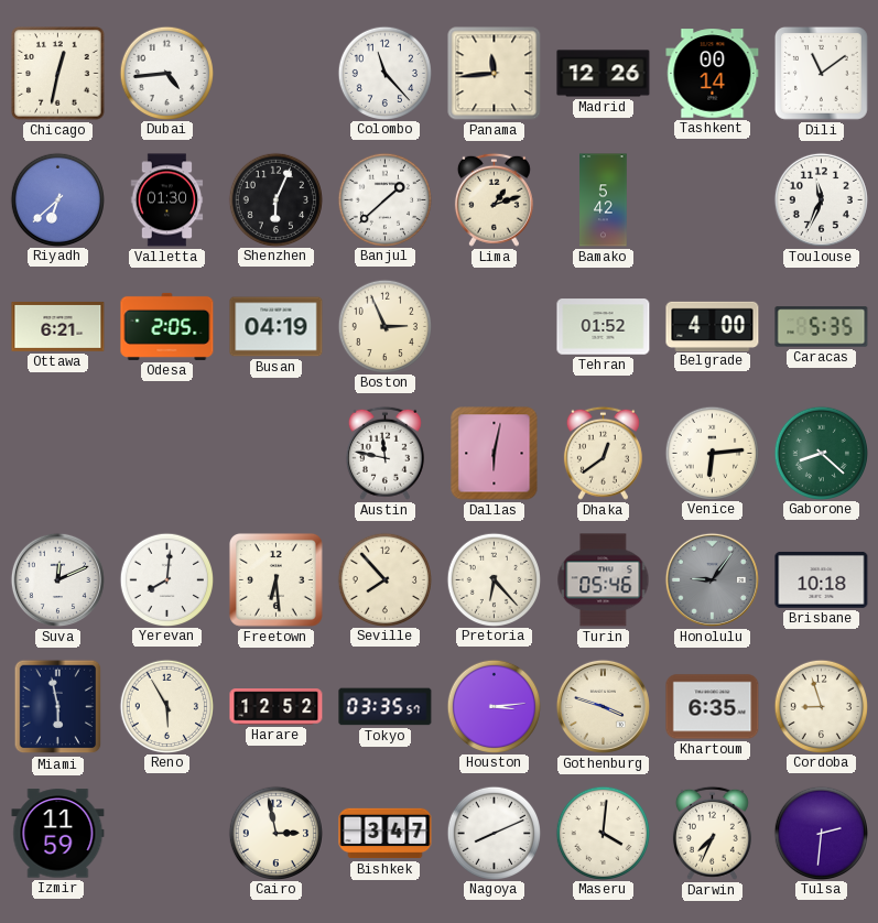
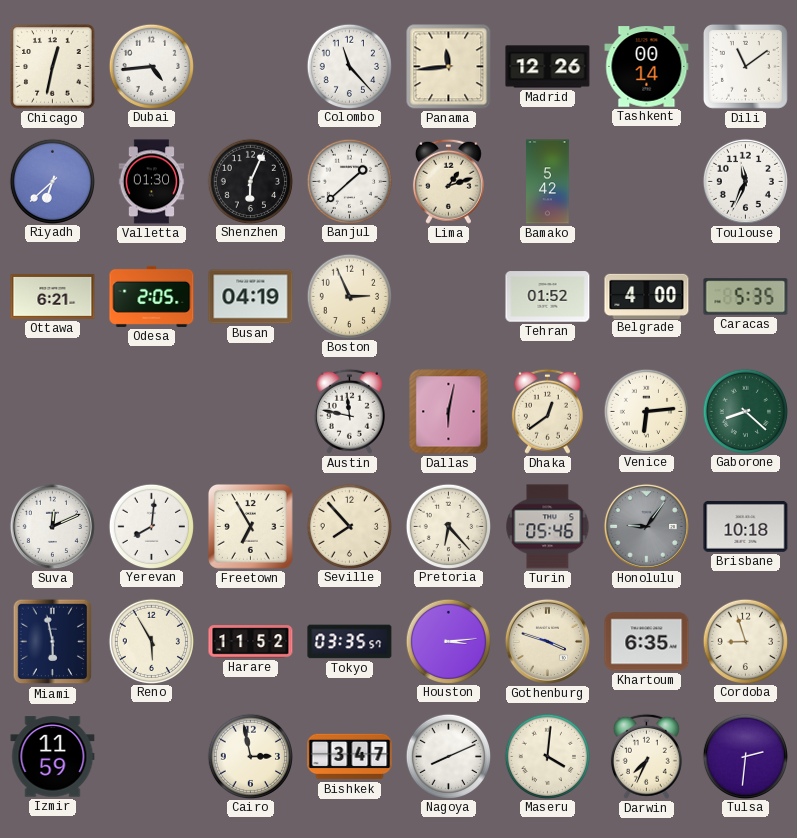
Freetown: 6:29 -> 6:55
Harare: 12:52 -> 11:52
